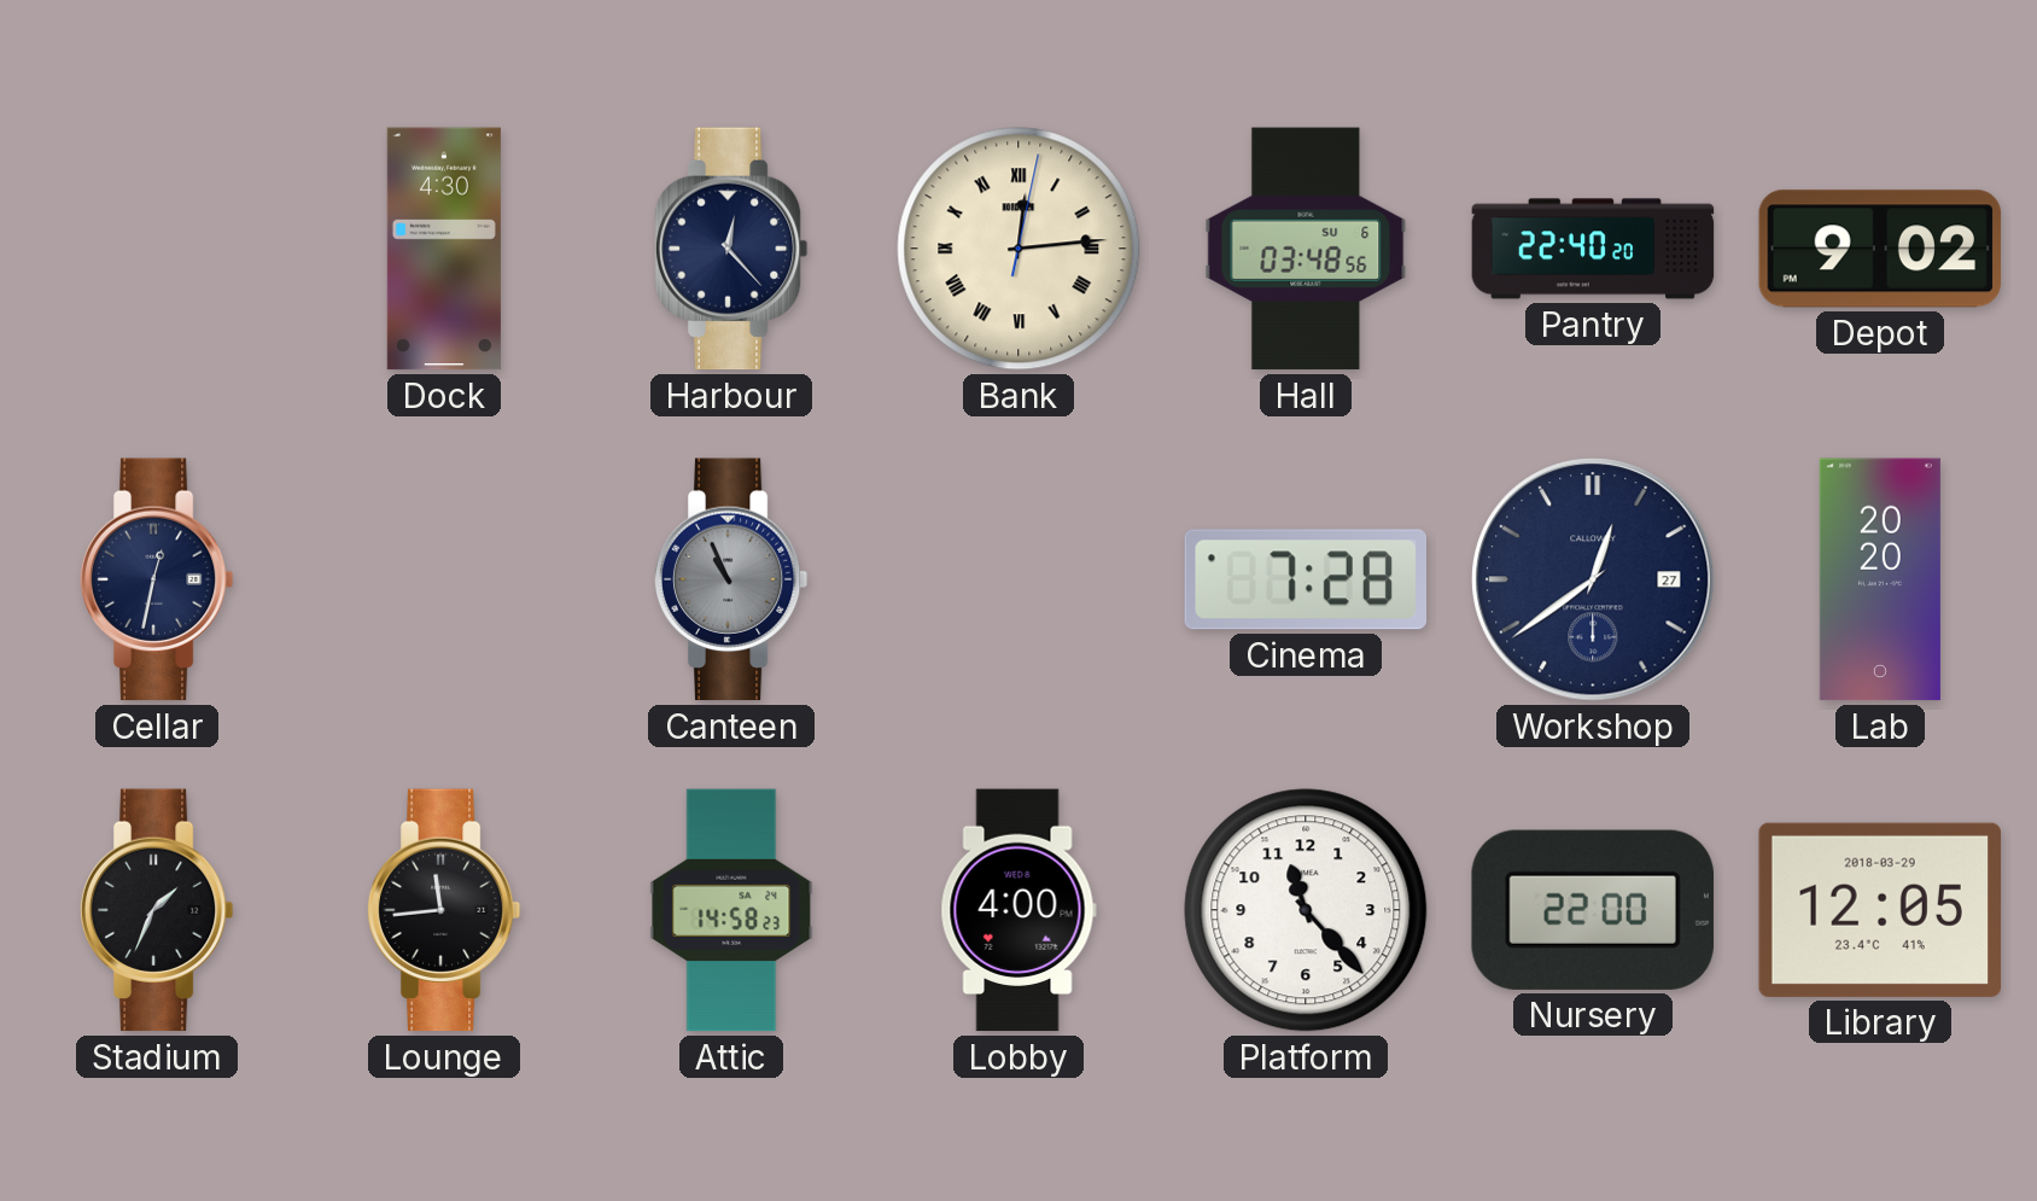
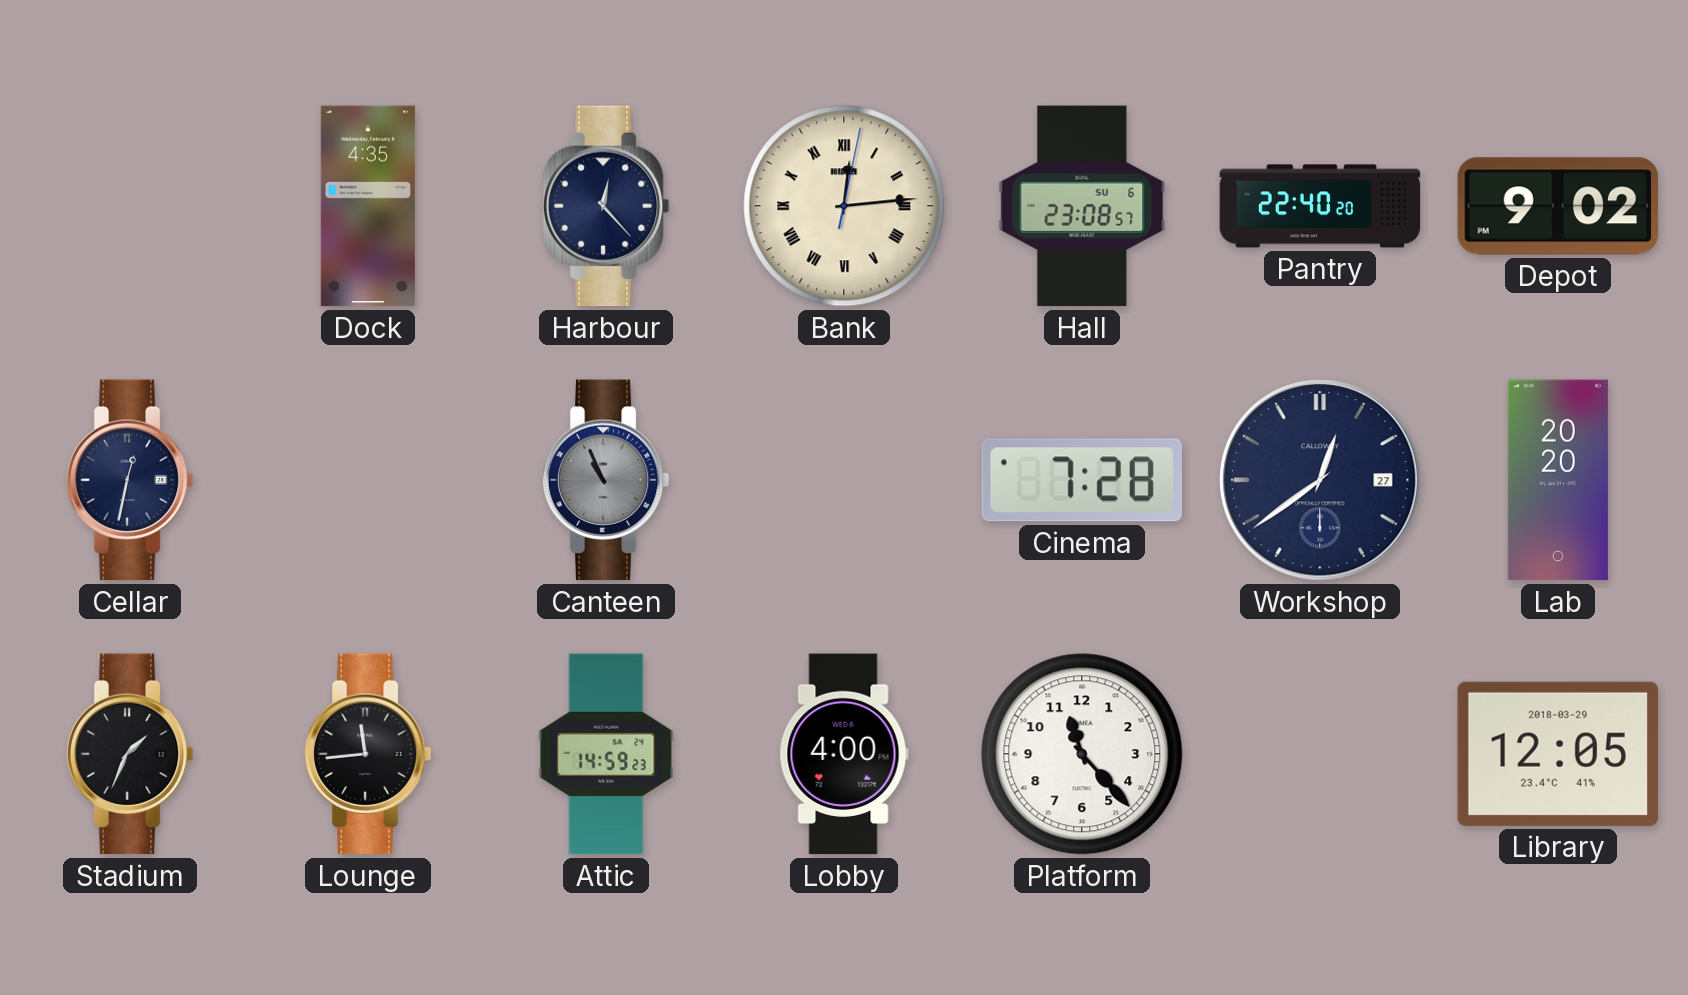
Dock: 4:30 -> 4:35
Hall: 03:48 -> 23:08
Attic: 14:58 -> 14:59
Nursery: 22:00 -> none
